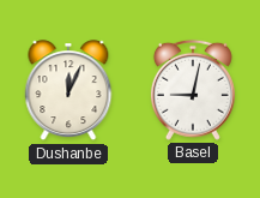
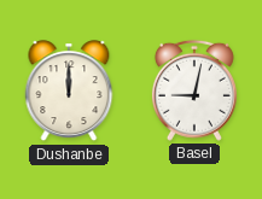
Dushanbe: 12:04 -> 12:00
